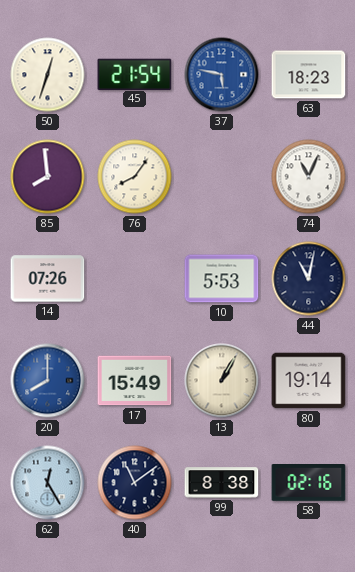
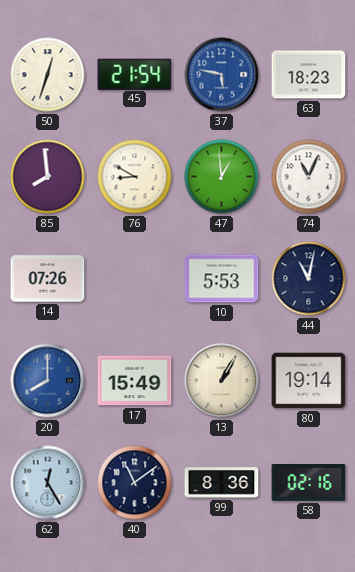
76: 8:06 -> 8:50
47: none -> 12:59
99: 8:38 -> 8:36
